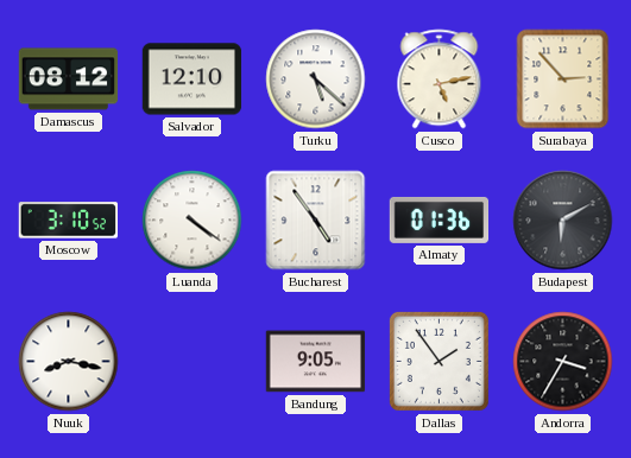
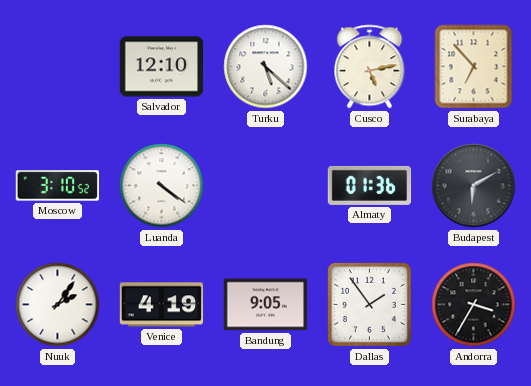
Damascus: 08:12 -> none
Surabaya: 2:53 -> 6:53
Bucharest: 4:54 -> none
Nuuk: 8:17 -> 2:06
Venice: none -> 4:19
